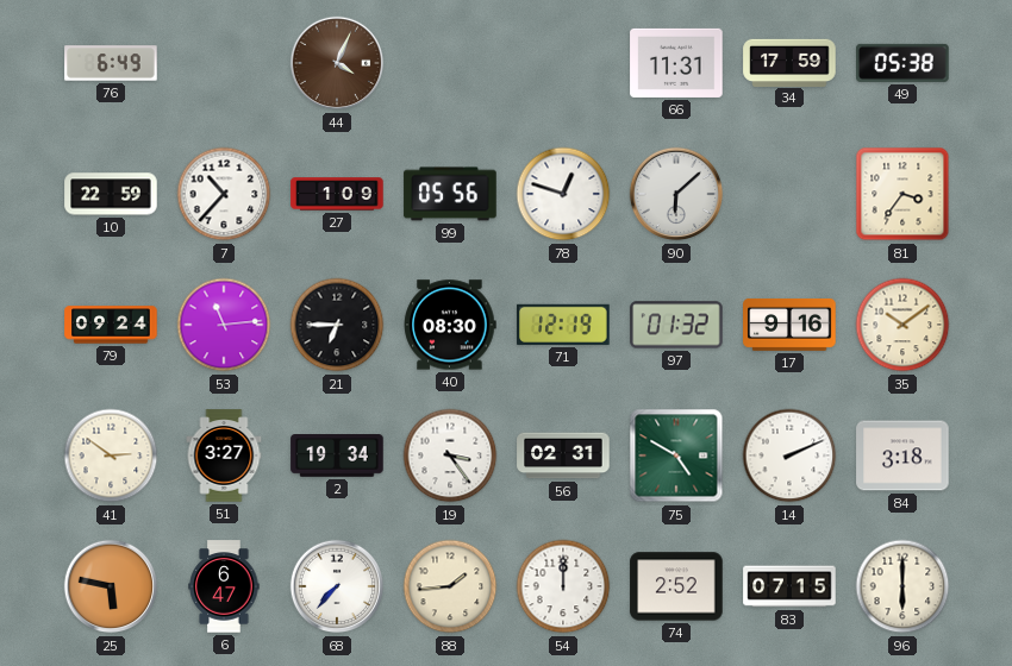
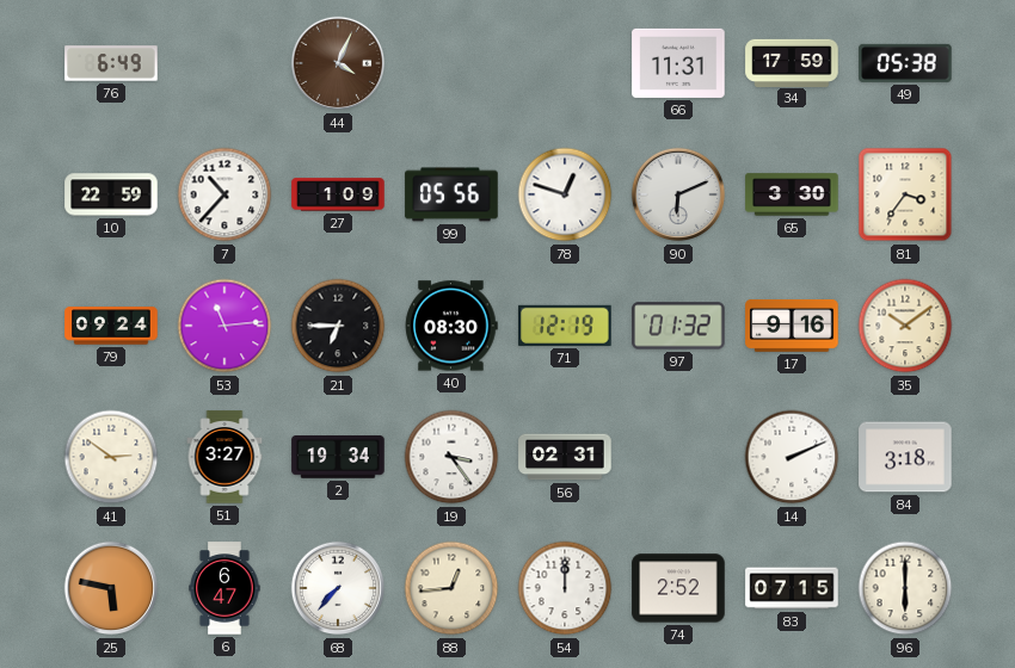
90: 6:08 -> 6:11
65: none -> 3:30
75: 4:50 -> none
88: 1:44 -> 12:44
